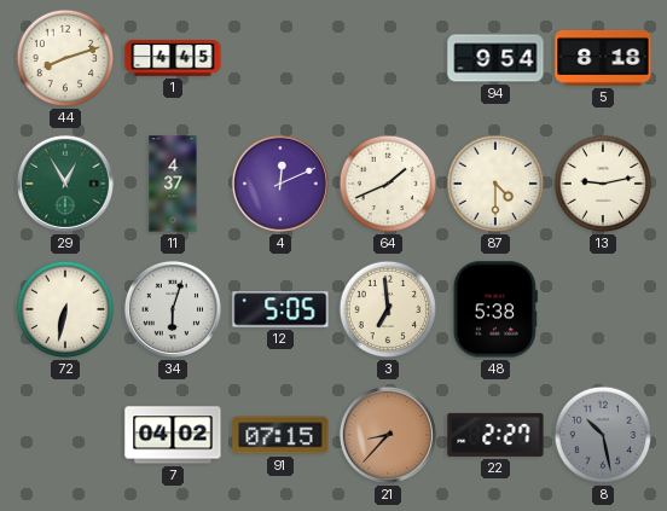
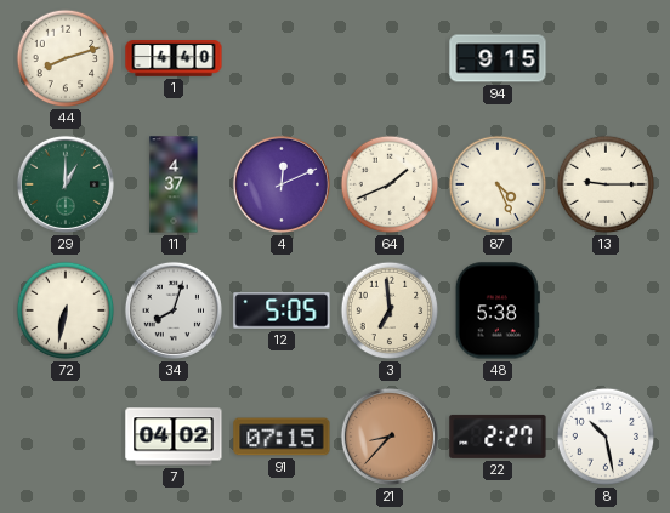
1: 4:45 -> 4:40
94: 9:54 -> 9:15
5: 8:18 -> none
29: 12:55 -> 1:00
87: 4:30 -> 4:26
13: 9:13 -> 9:15
34: 6:03 -> 8:03
8 dial: grey -> white
